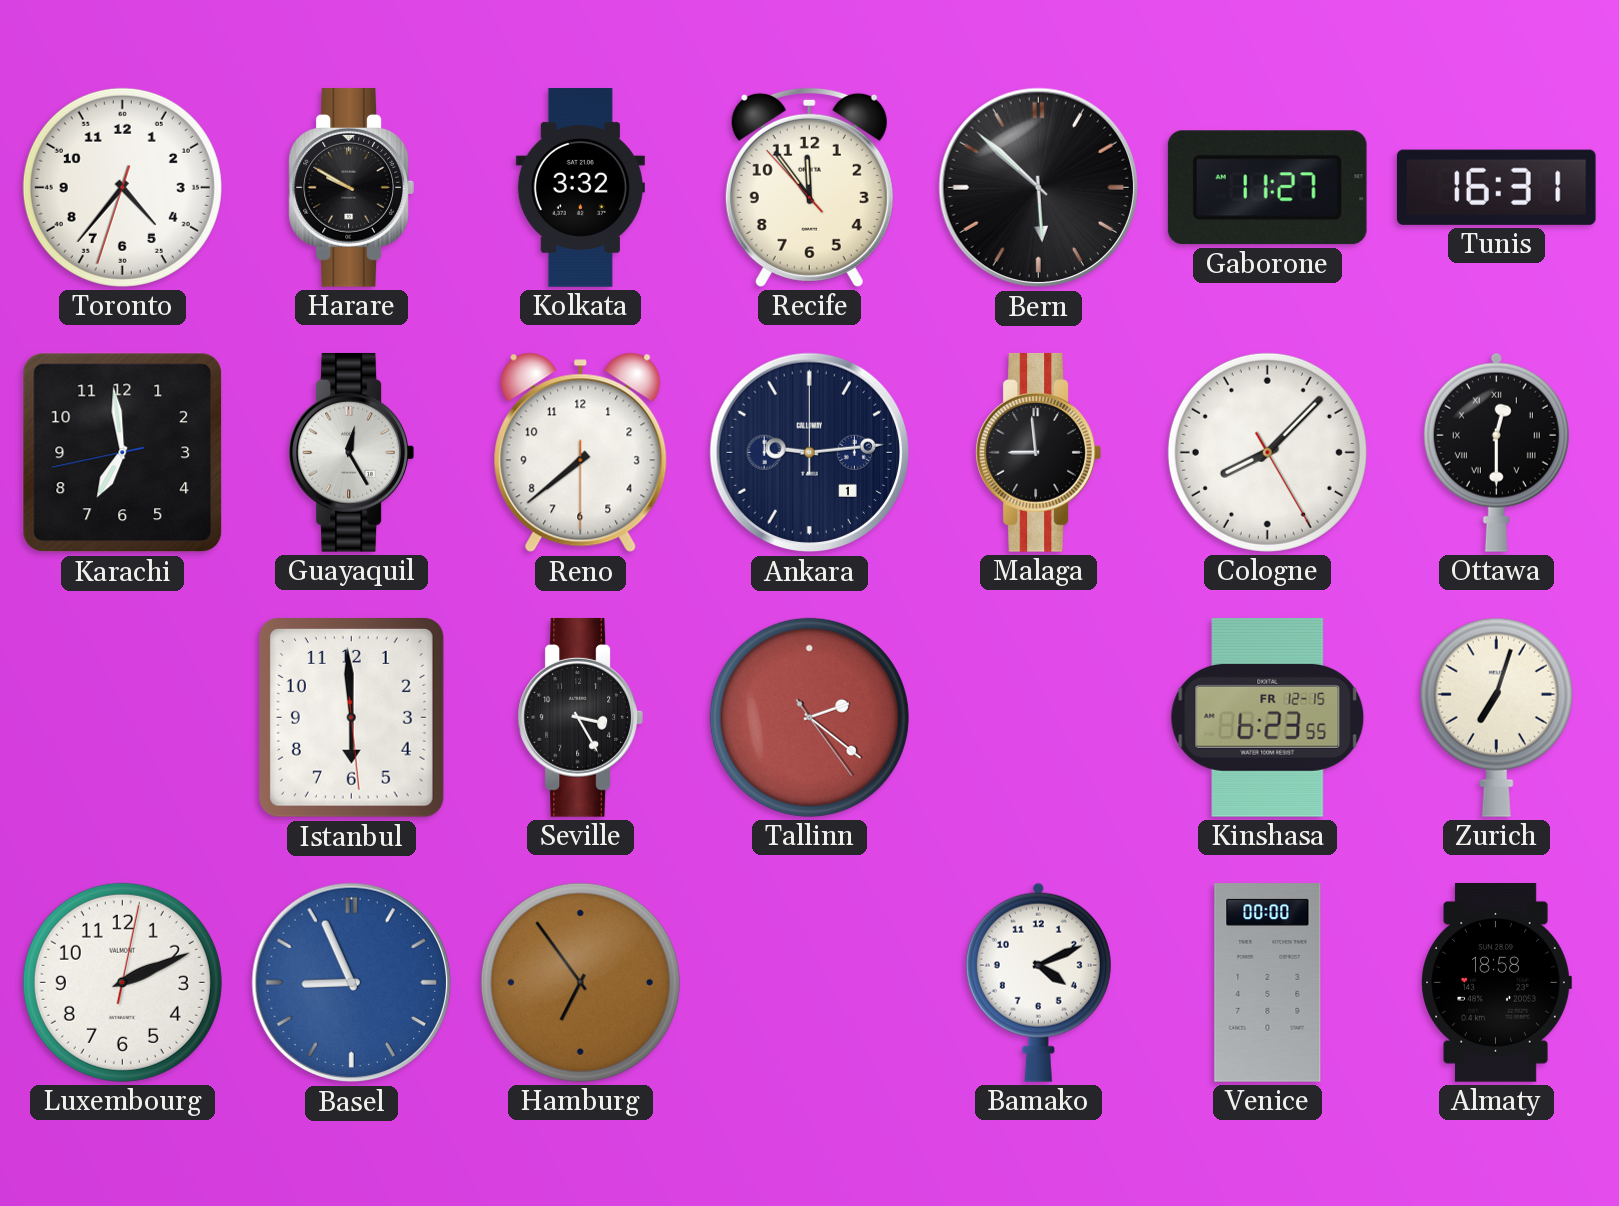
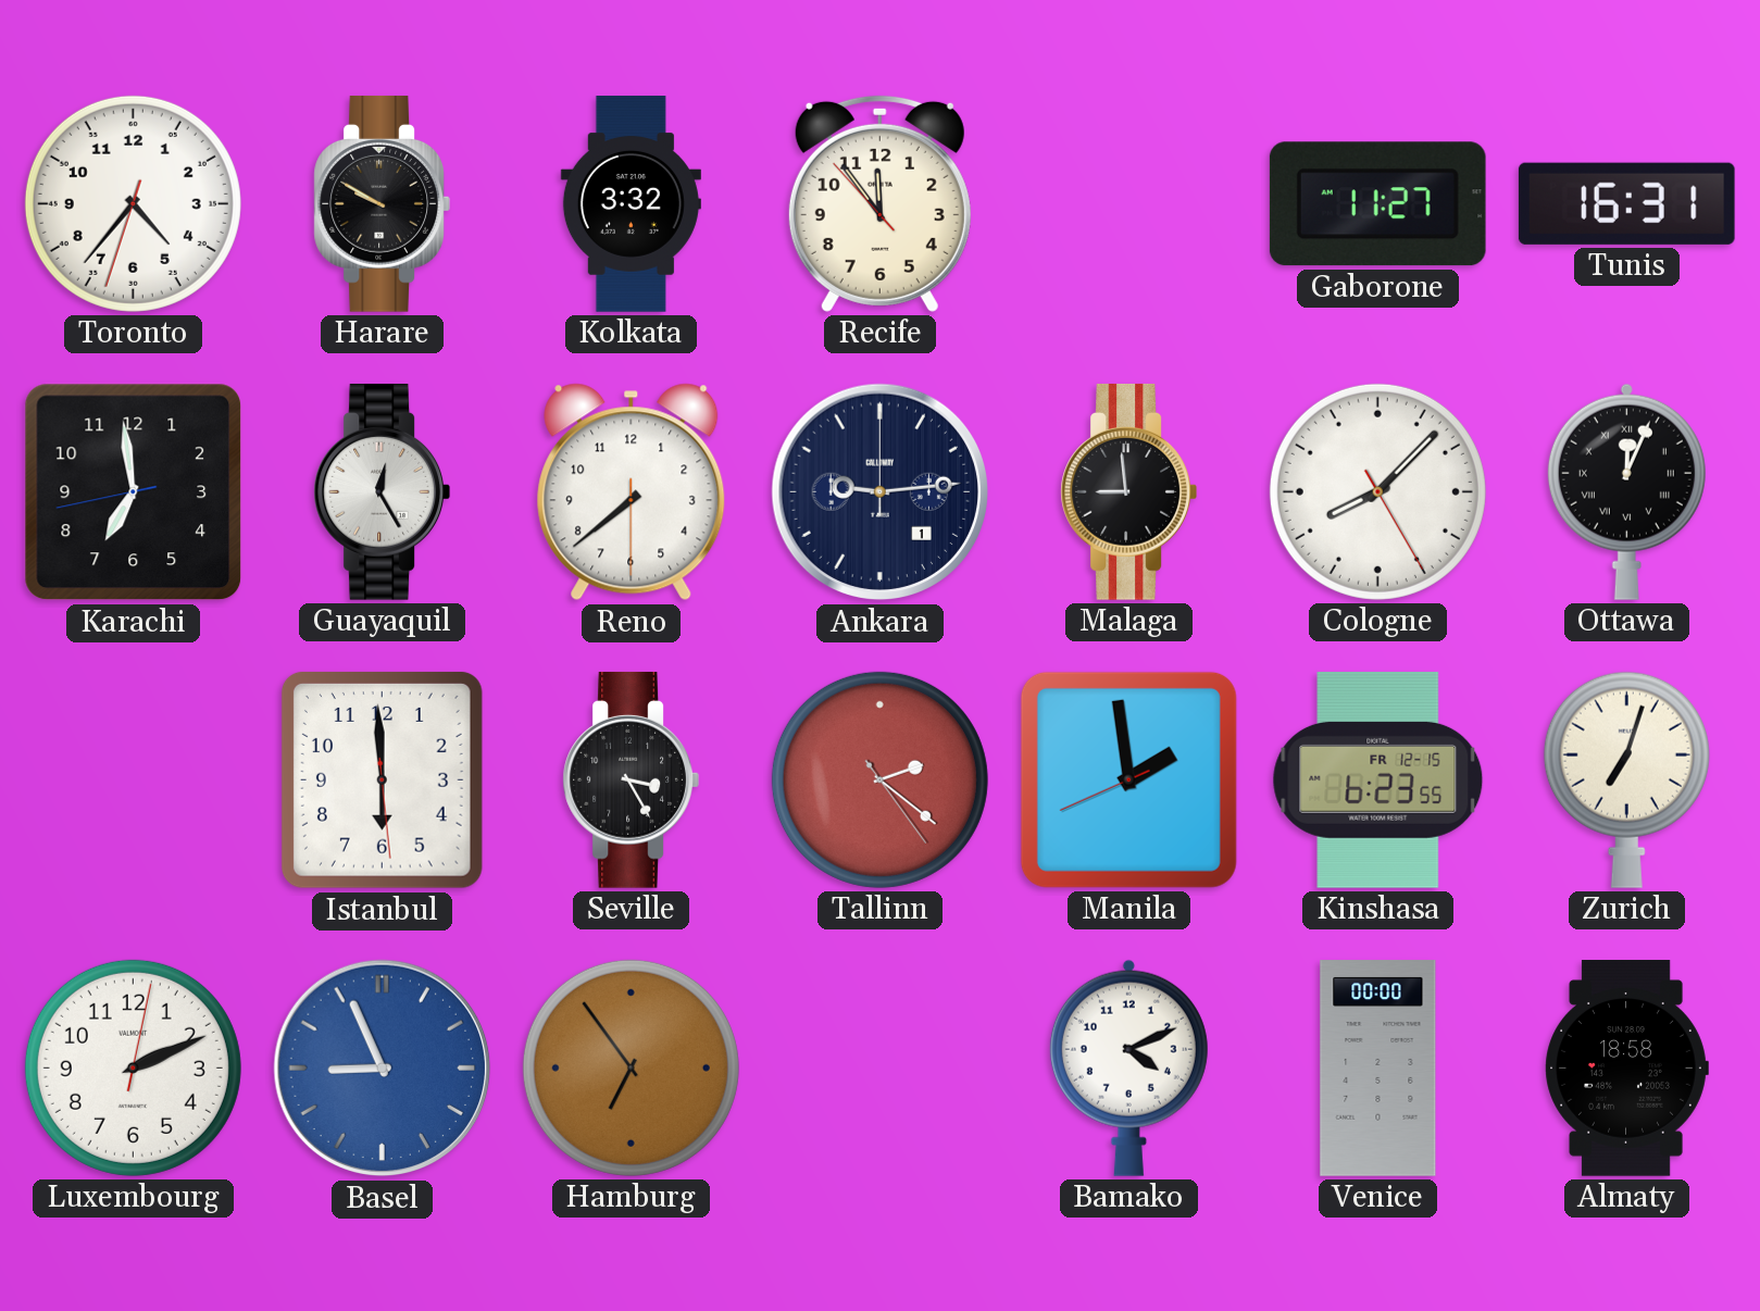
Bern: 5:52 -> none
Ottawa: 12:30 -> 12:04
Manila: none -> 1:58
